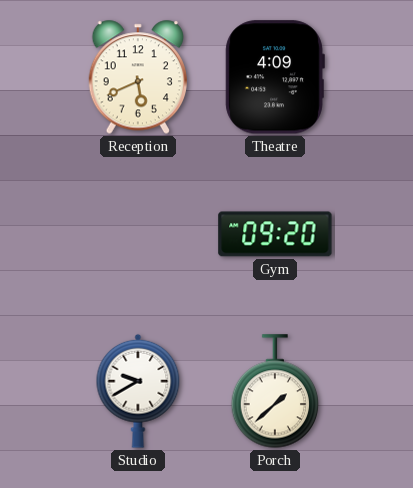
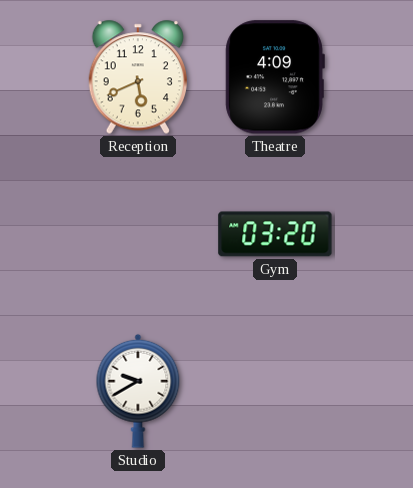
Gym: 09:20 -> 03:20
Porch: 1:38 -> none
